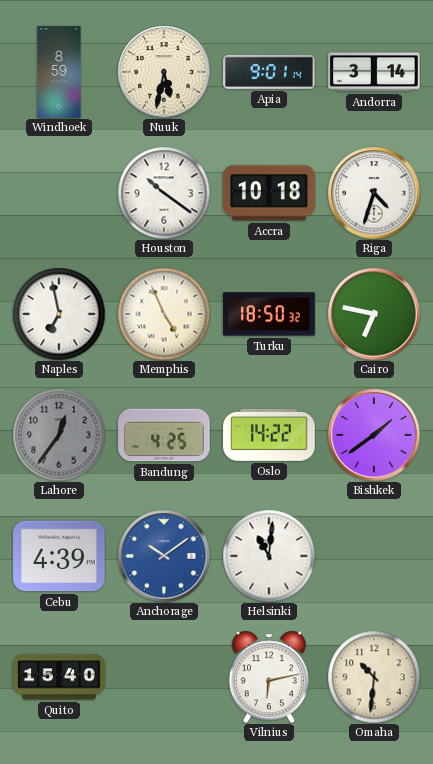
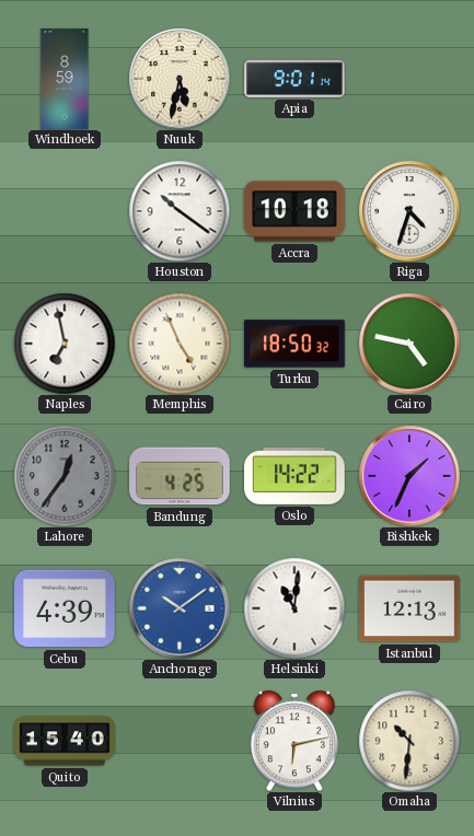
Andorra: 3:14 -> none
Cairo: 6:47 -> 4:47
Bishkek: 1:39 -> 1:34
Istanbul: none -> 12:13
